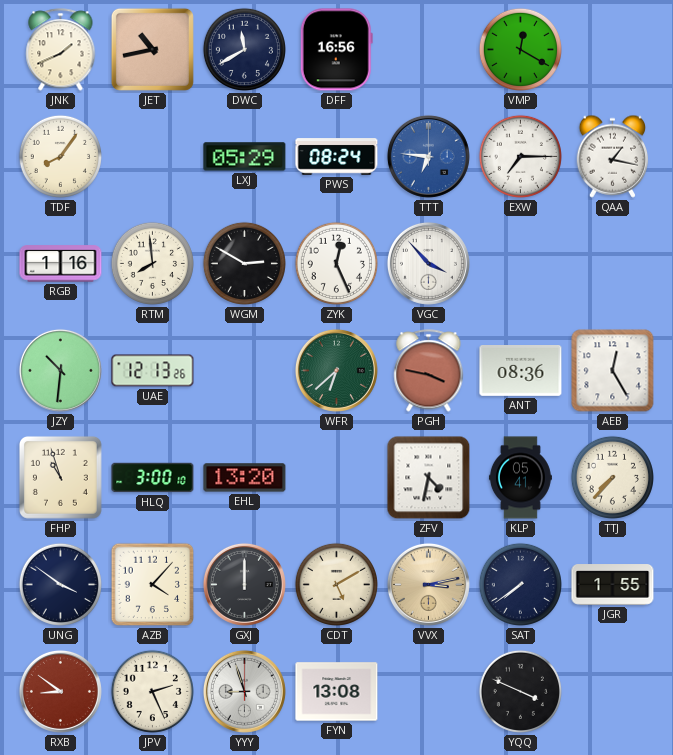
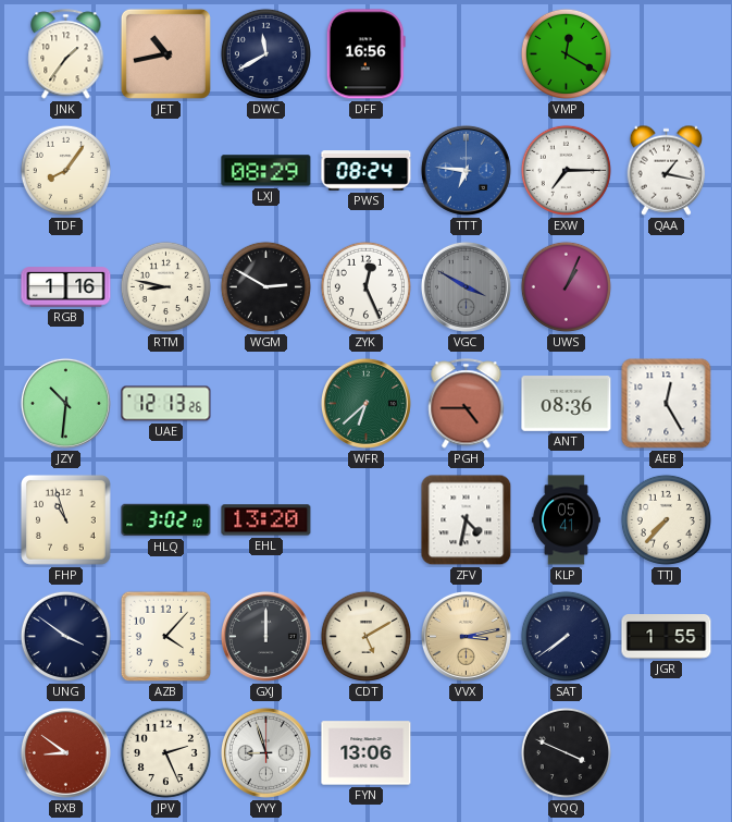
JNK: 1:41 -> 1:36
LXJ: 05:29 -> 08:29
RTM: 7:59 -> 8:47
VGC: 3:53 -> 3:50
VGC dial: white -> grey
UWS: none -> 1:04
PGH: 3:47 -> 4:45
HLQ: 3:00 -> 3:02
FYN: 13:08 -> 13:06
